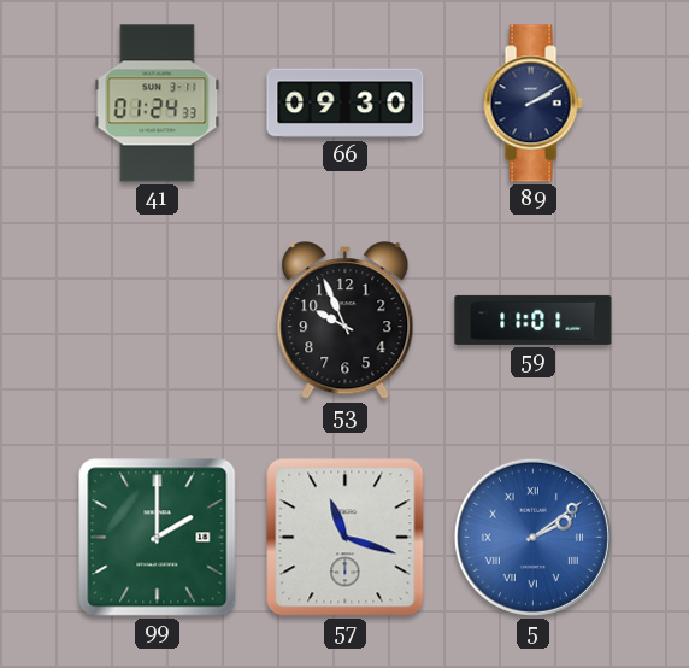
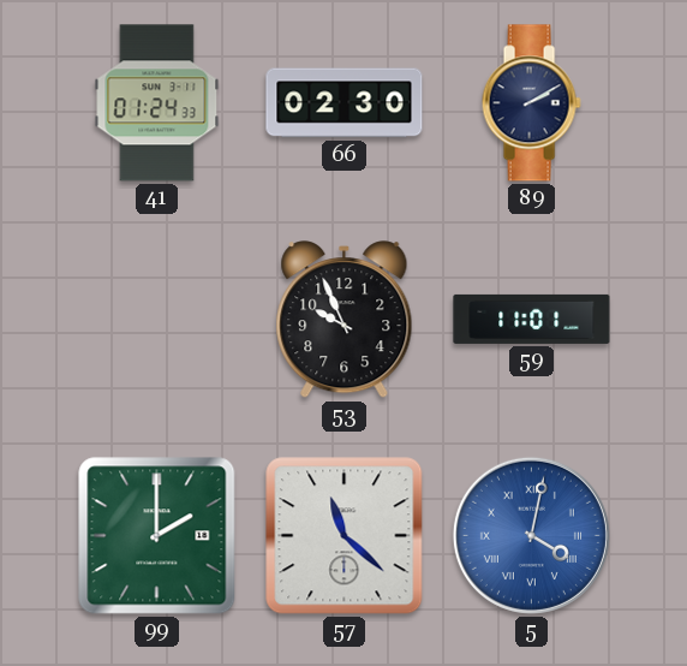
66: 09:30 -> 02:30
57: 11:18 -> 11:22
5: 2:09 -> 4:02
